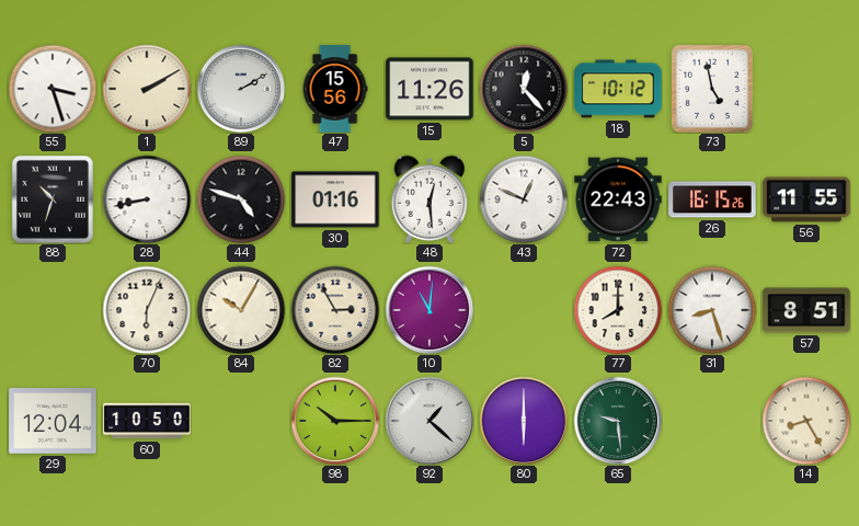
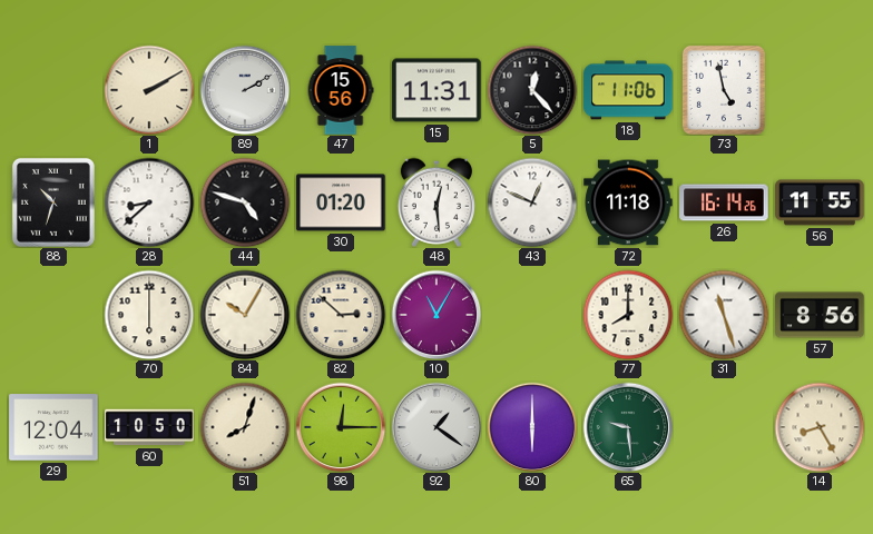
55: 3:27 -> none
15: 11:26 -> 11:31
18: 10:12 -> 11:06
28: 8:43 -> 8:38
30: 01:16 -> 01:20
72: 22:43 -> 11:18
26: 16:15 -> 16:14
70: 6:04 -> 6:00
82: 2:55 -> 2:52
10: 11:01 -> 11:05
31: 8:27 -> 11:27
57: 8:51 -> 8:56
51: none -> 8:03
98: 10:15 -> 12:15
92: 1:22 -> 1:21
